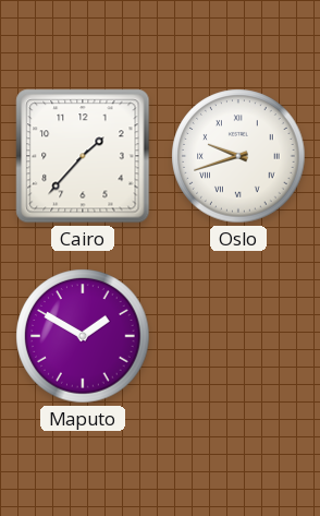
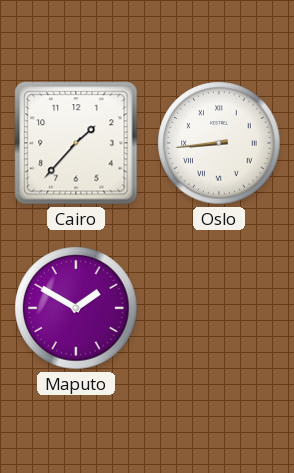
Oslo: 9:42 -> 8:44
